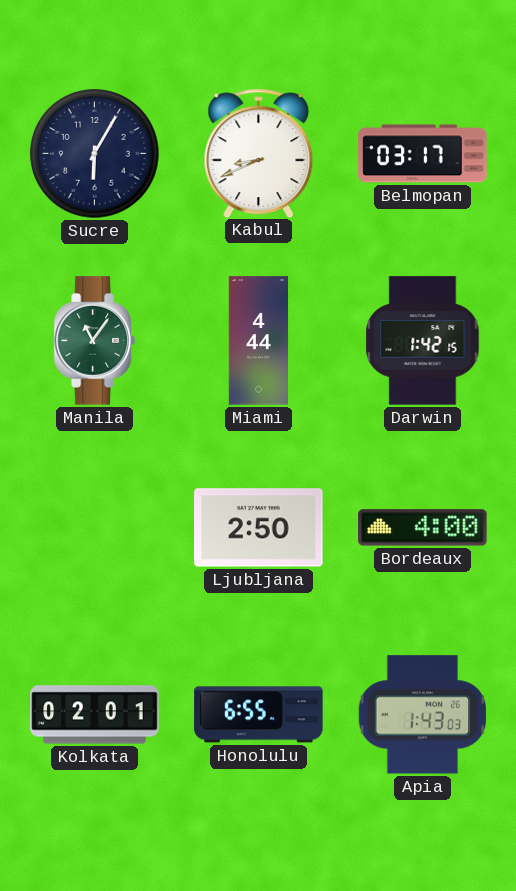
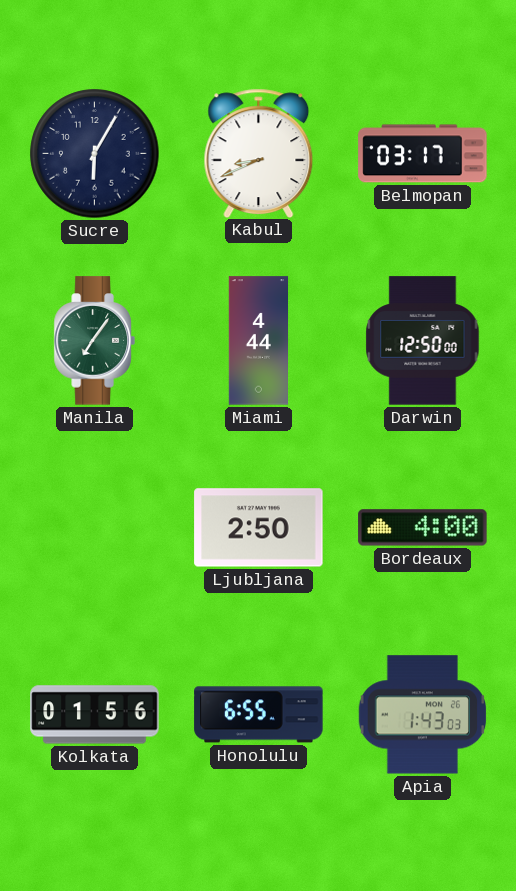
Manila: 11:06 -> 7:06
Darwin: 1:42 -> 12:50
Kolkata: 02:01 -> 01:56
